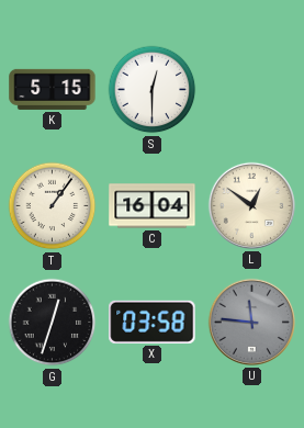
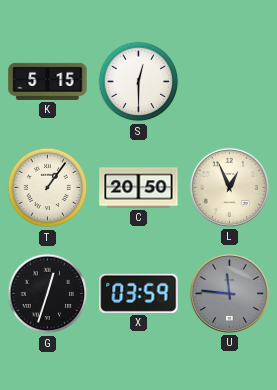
C: 16:04 -> 20:50
L: 12:51 -> 12:56
X: 03:58 -> 03:59
